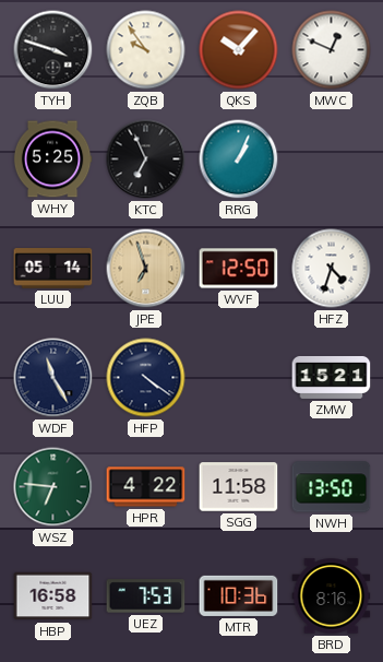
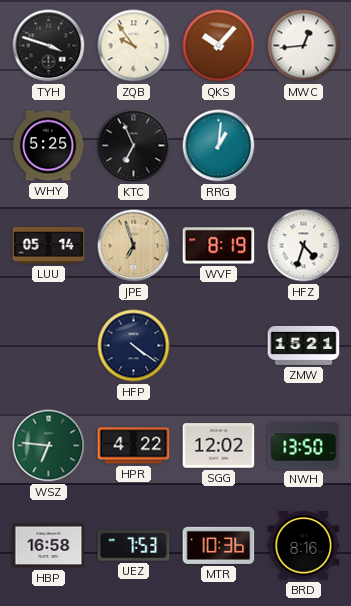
MWC: 12:49 -> 12:44
RRG: 1:04 -> 1:01
WVF: 12:50 -> 8:19
WDF: 11:25 -> none
SGG: 11:58 -> 12:02
